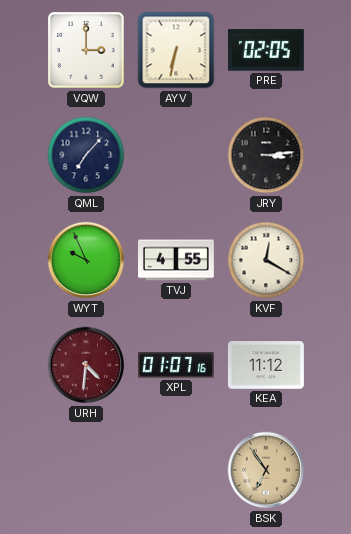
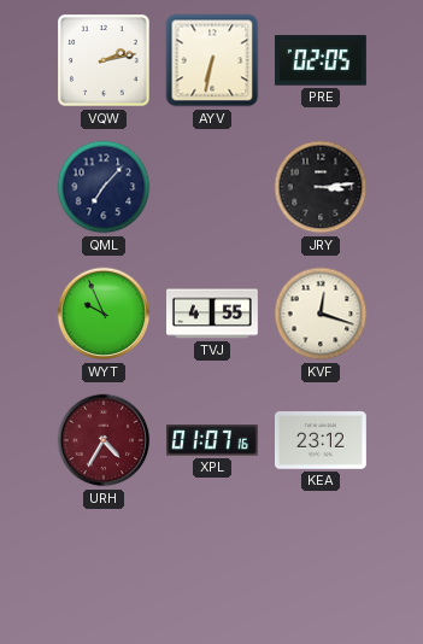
VQW: 3:00 -> 2:13
KVF: 12:20 -> 12:18
URH: 4:31 -> 4:35
KEA: 11:12 -> 23:12
BSK: 6:54 -> none
